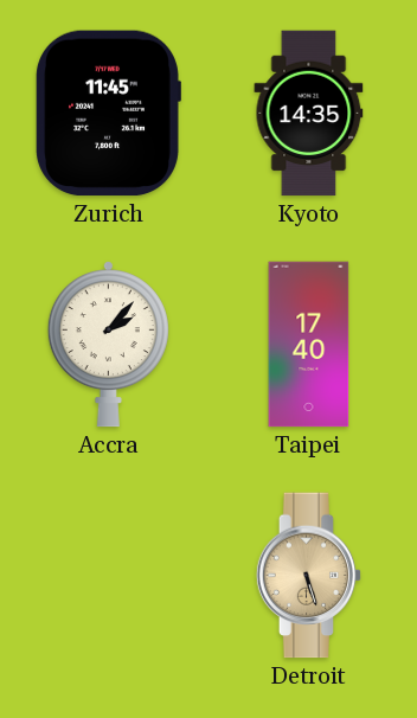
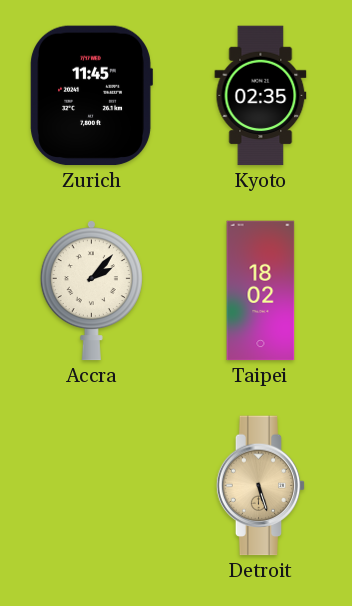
Kyoto: 14:35 -> 02:35
Taipei: 17:40 -> 18:02
